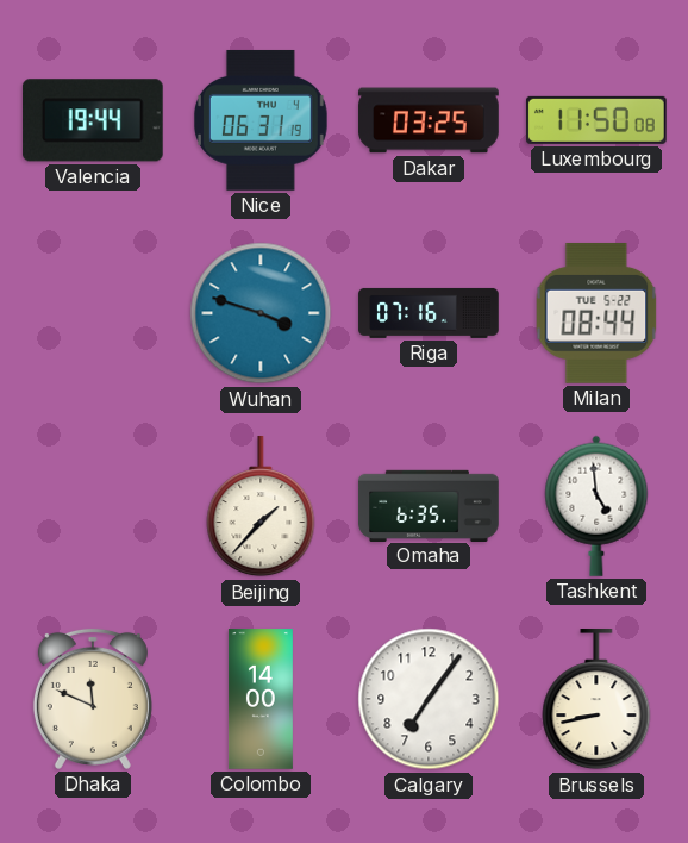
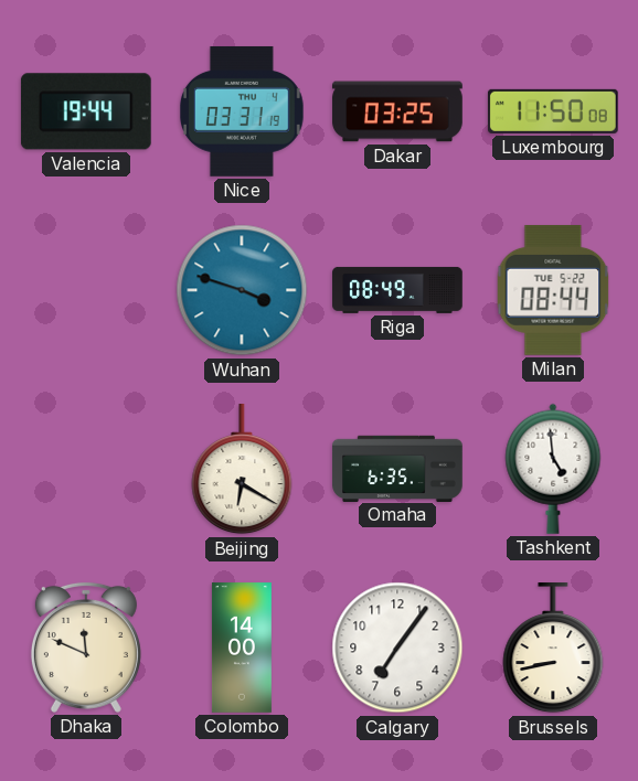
Nice: 06:31 -> 03:31
Riga: 07:16 -> 08:49
Beijing: 1:37 -> 6:20
